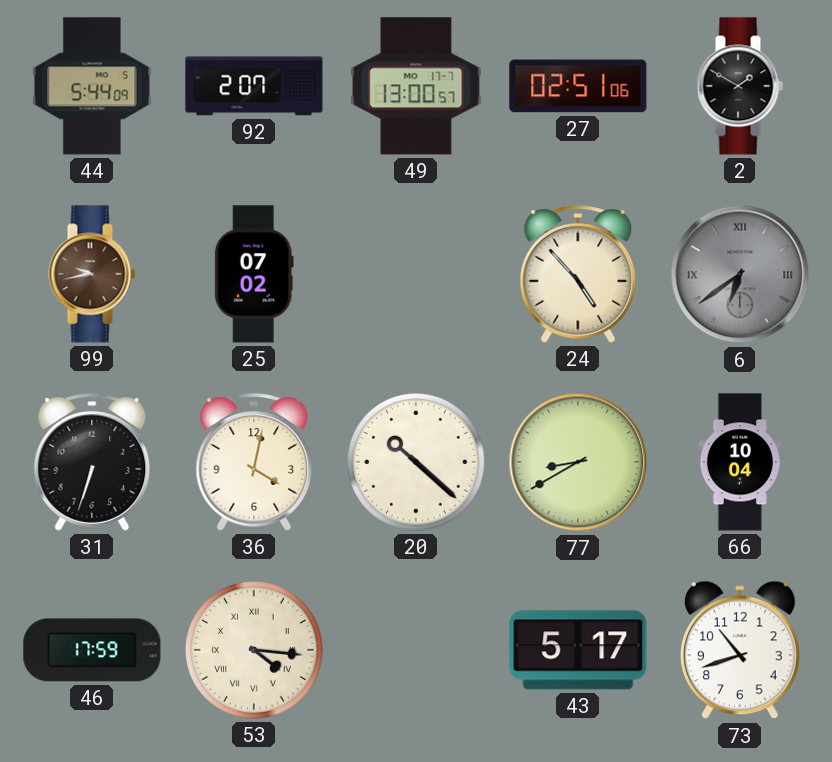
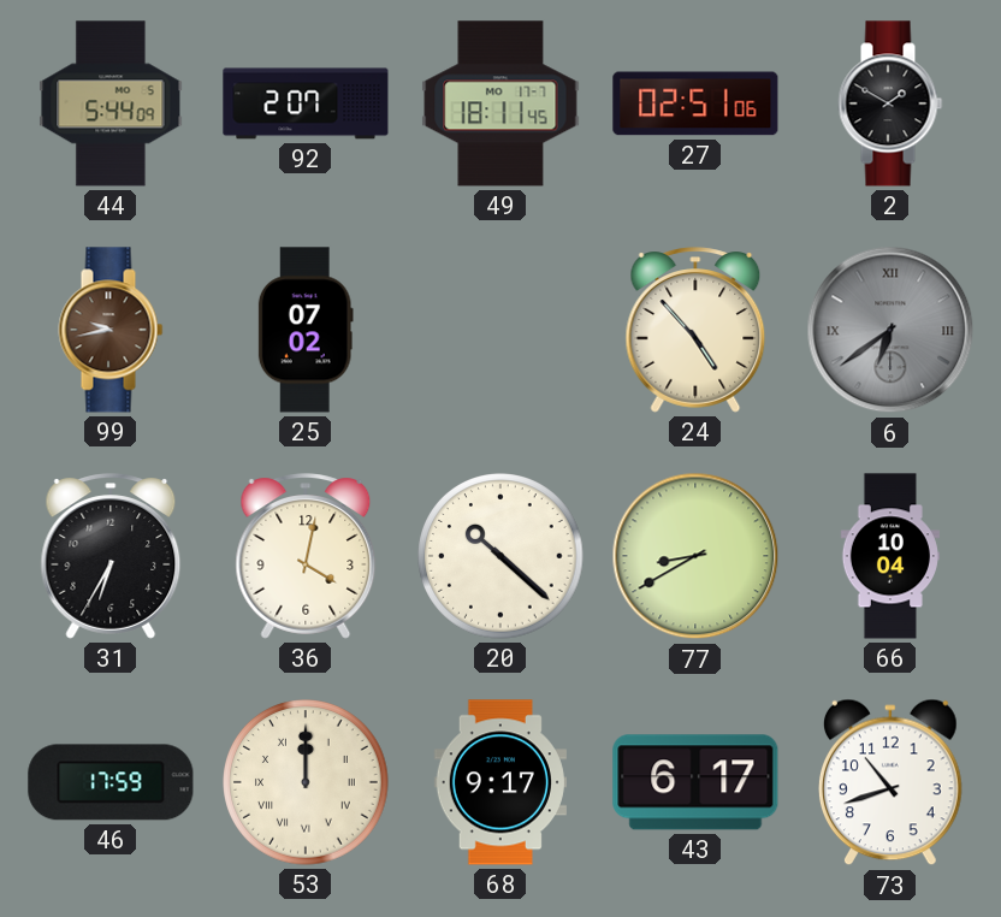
49: 13:00 -> 18:11
31: 6:33 -> 6:35
53: 4:16 -> 12:00
68: none -> 9:17
43: 5:17 -> 6:17
